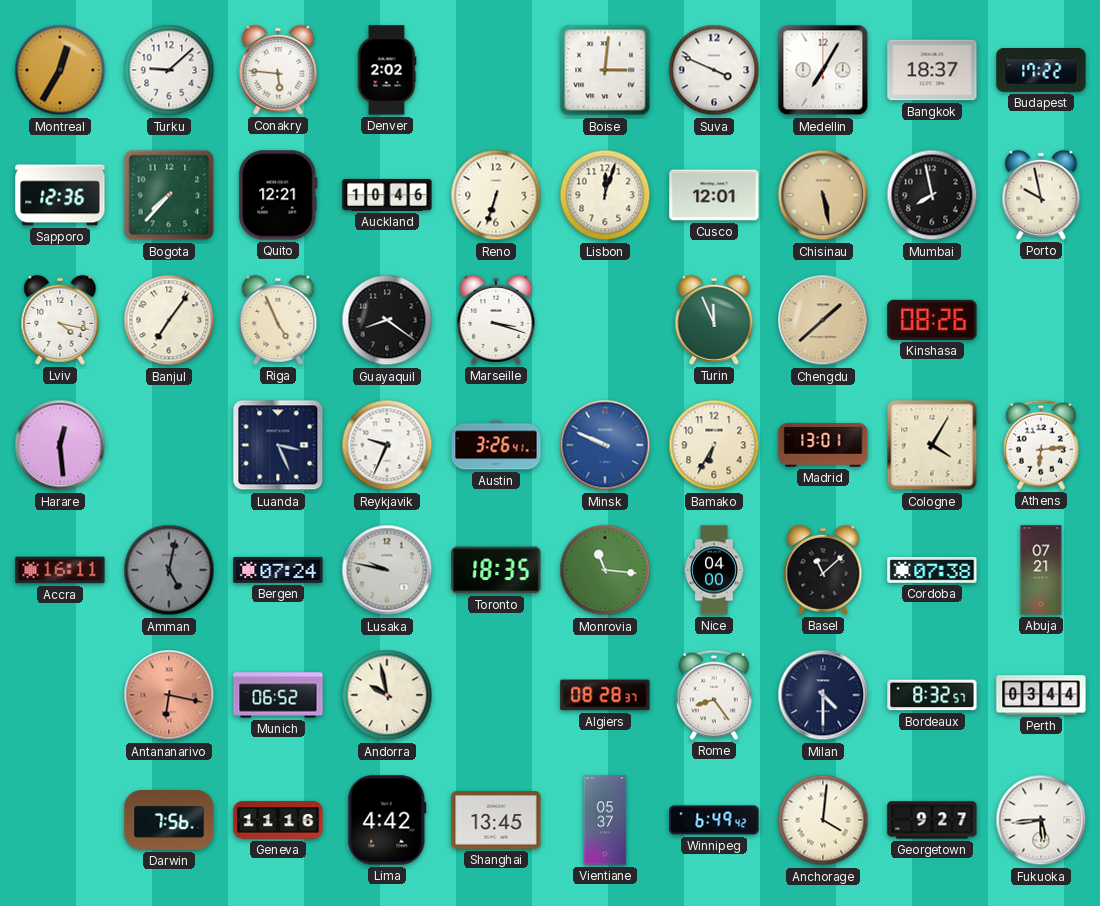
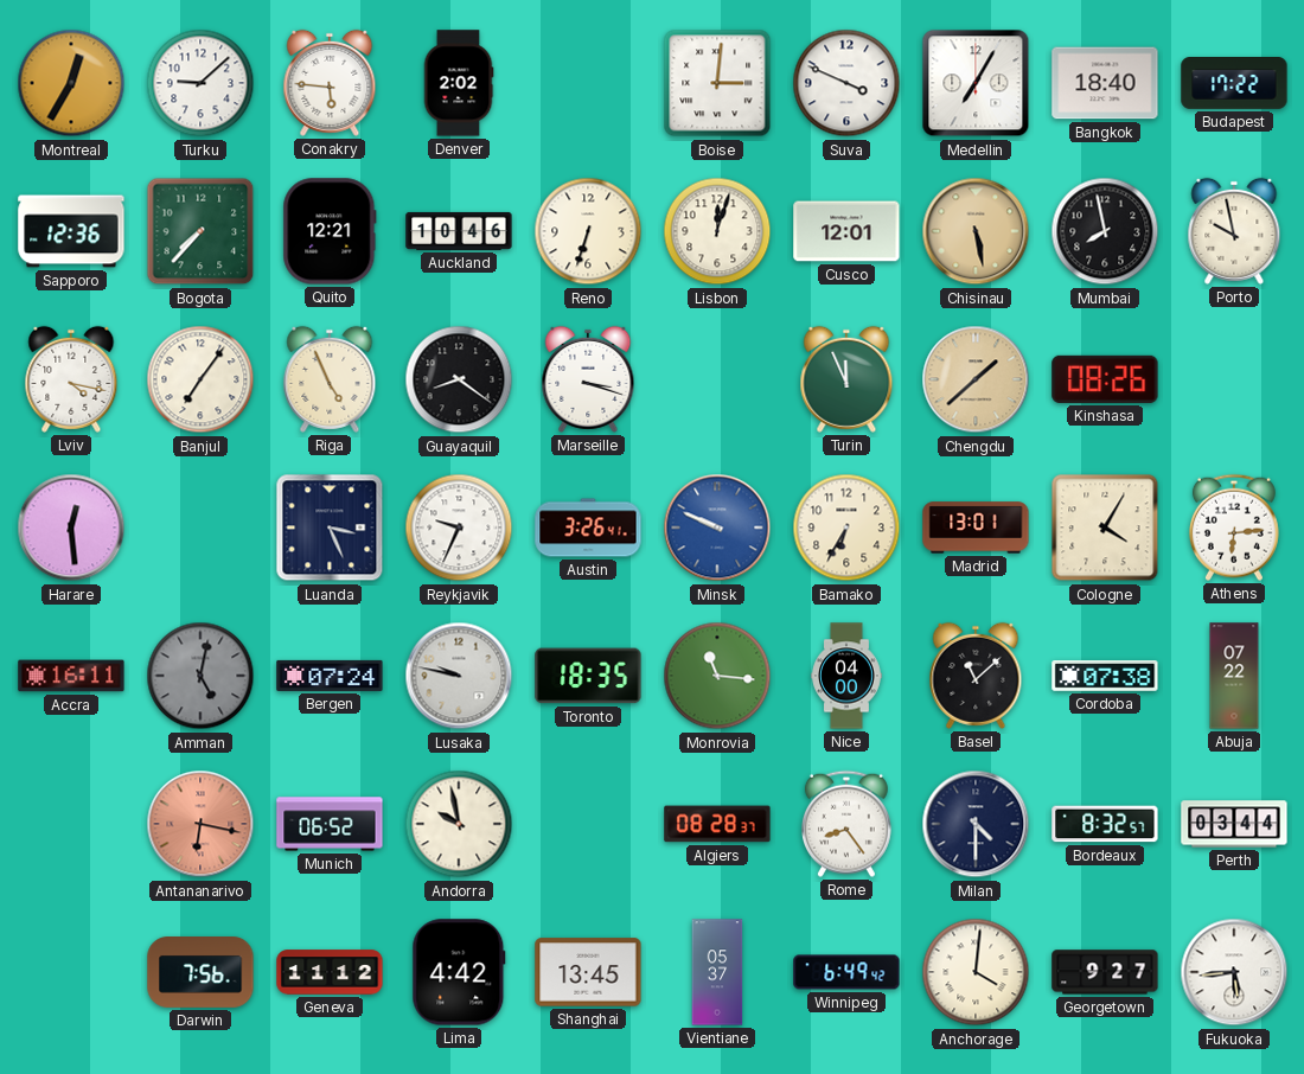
Bangkok: 18:37 -> 18:40
Abuja: 07:21 -> 07:22
Geneva: 11:16 -> 11:12
